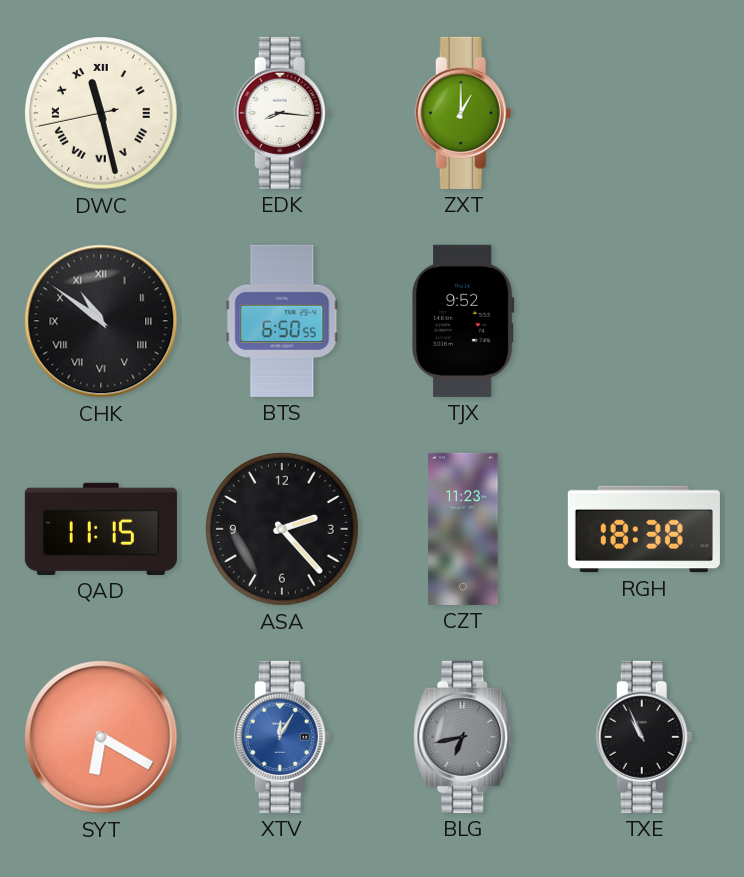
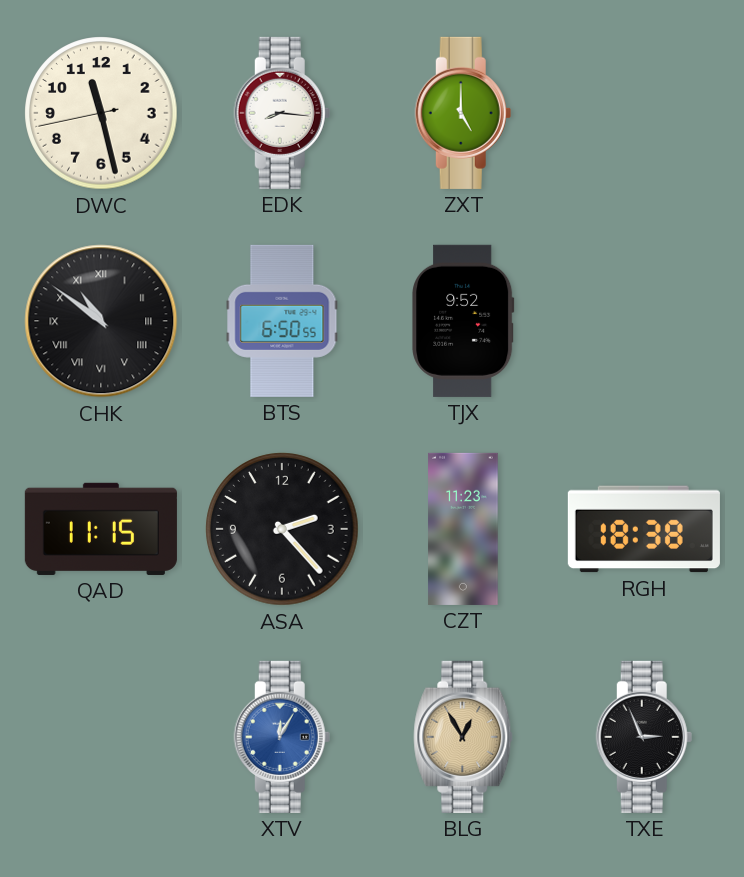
DWC numerals: Roman -> Arabic
ZXT: 1:00 -> 5:00
SYT: 6:20 -> none
BLG: 6:43 -> 12:55
BLG dial: grey -> champagne
TXE: 10:56 -> 2:56
